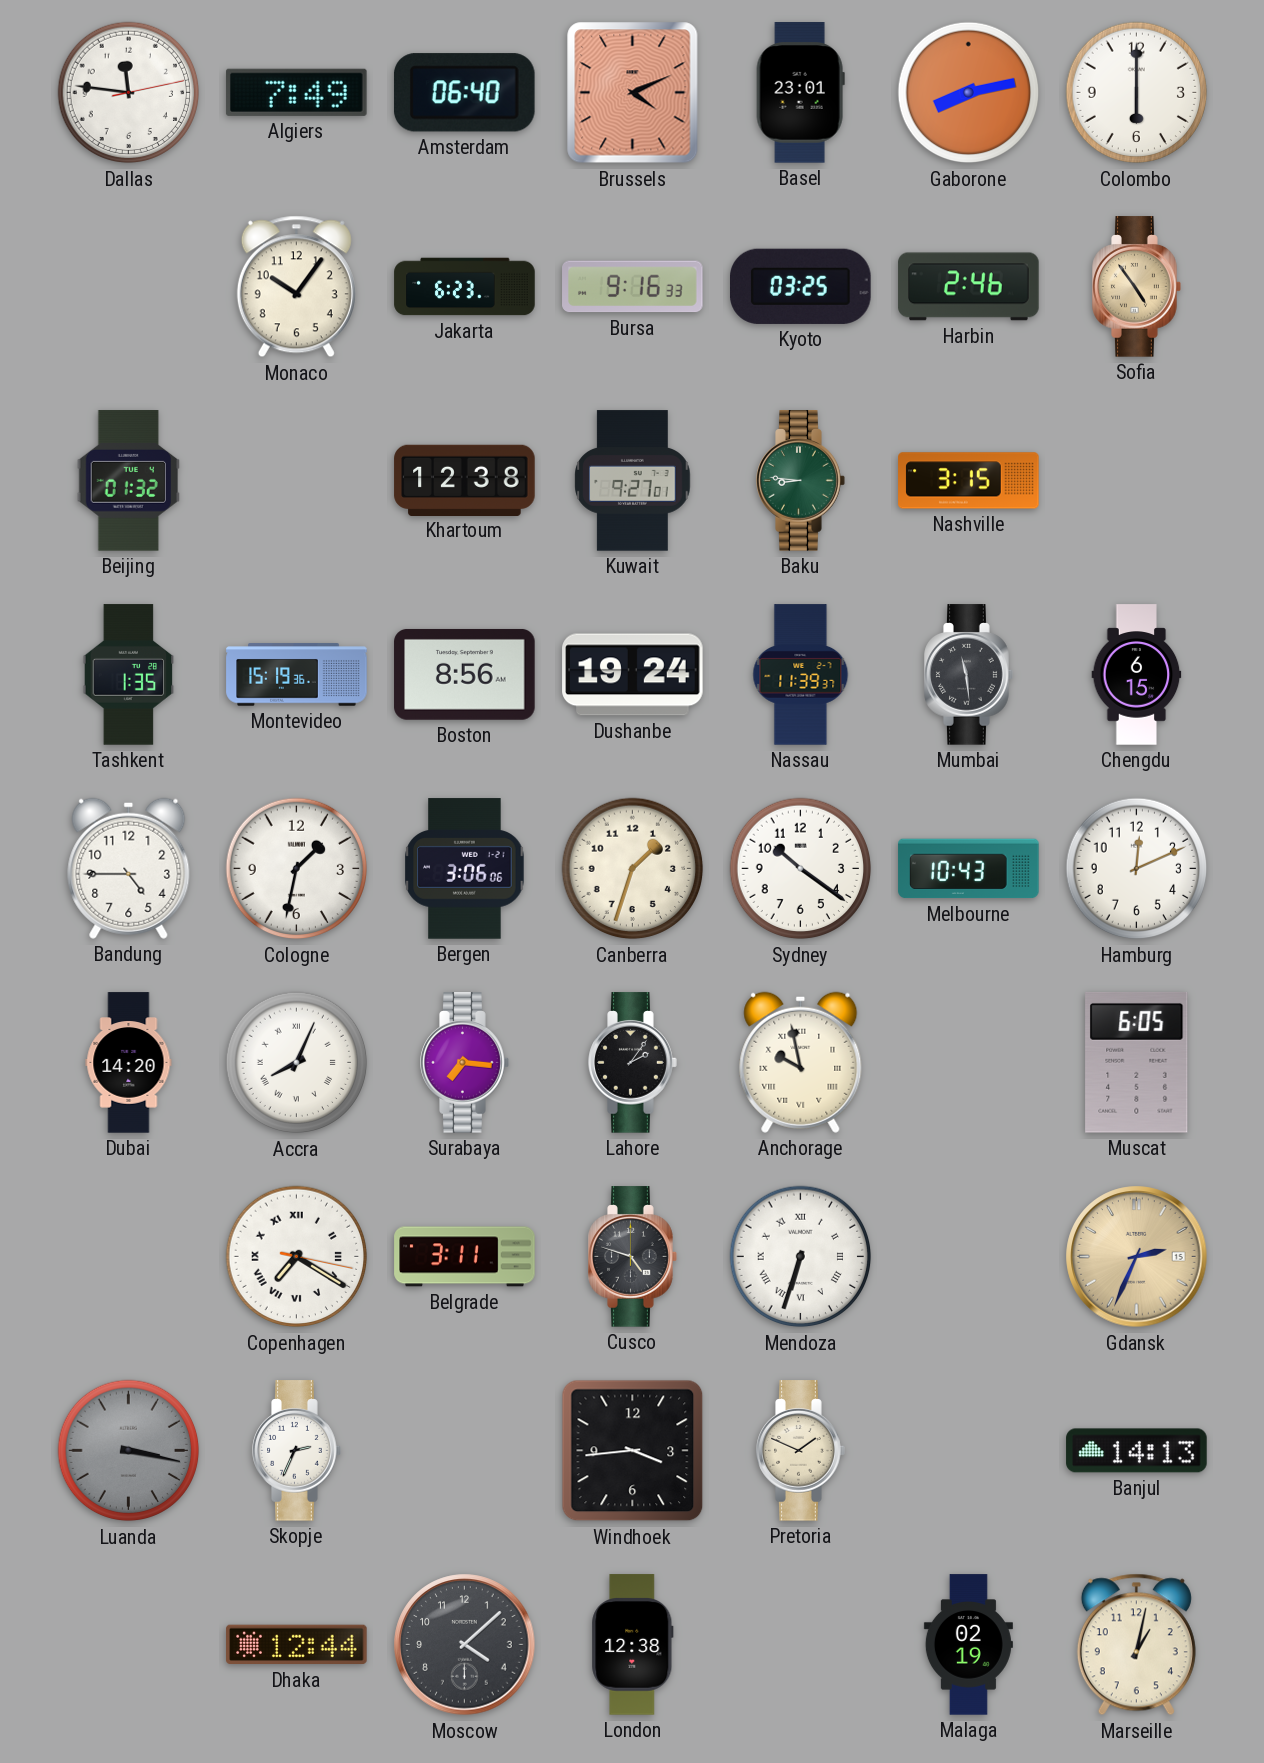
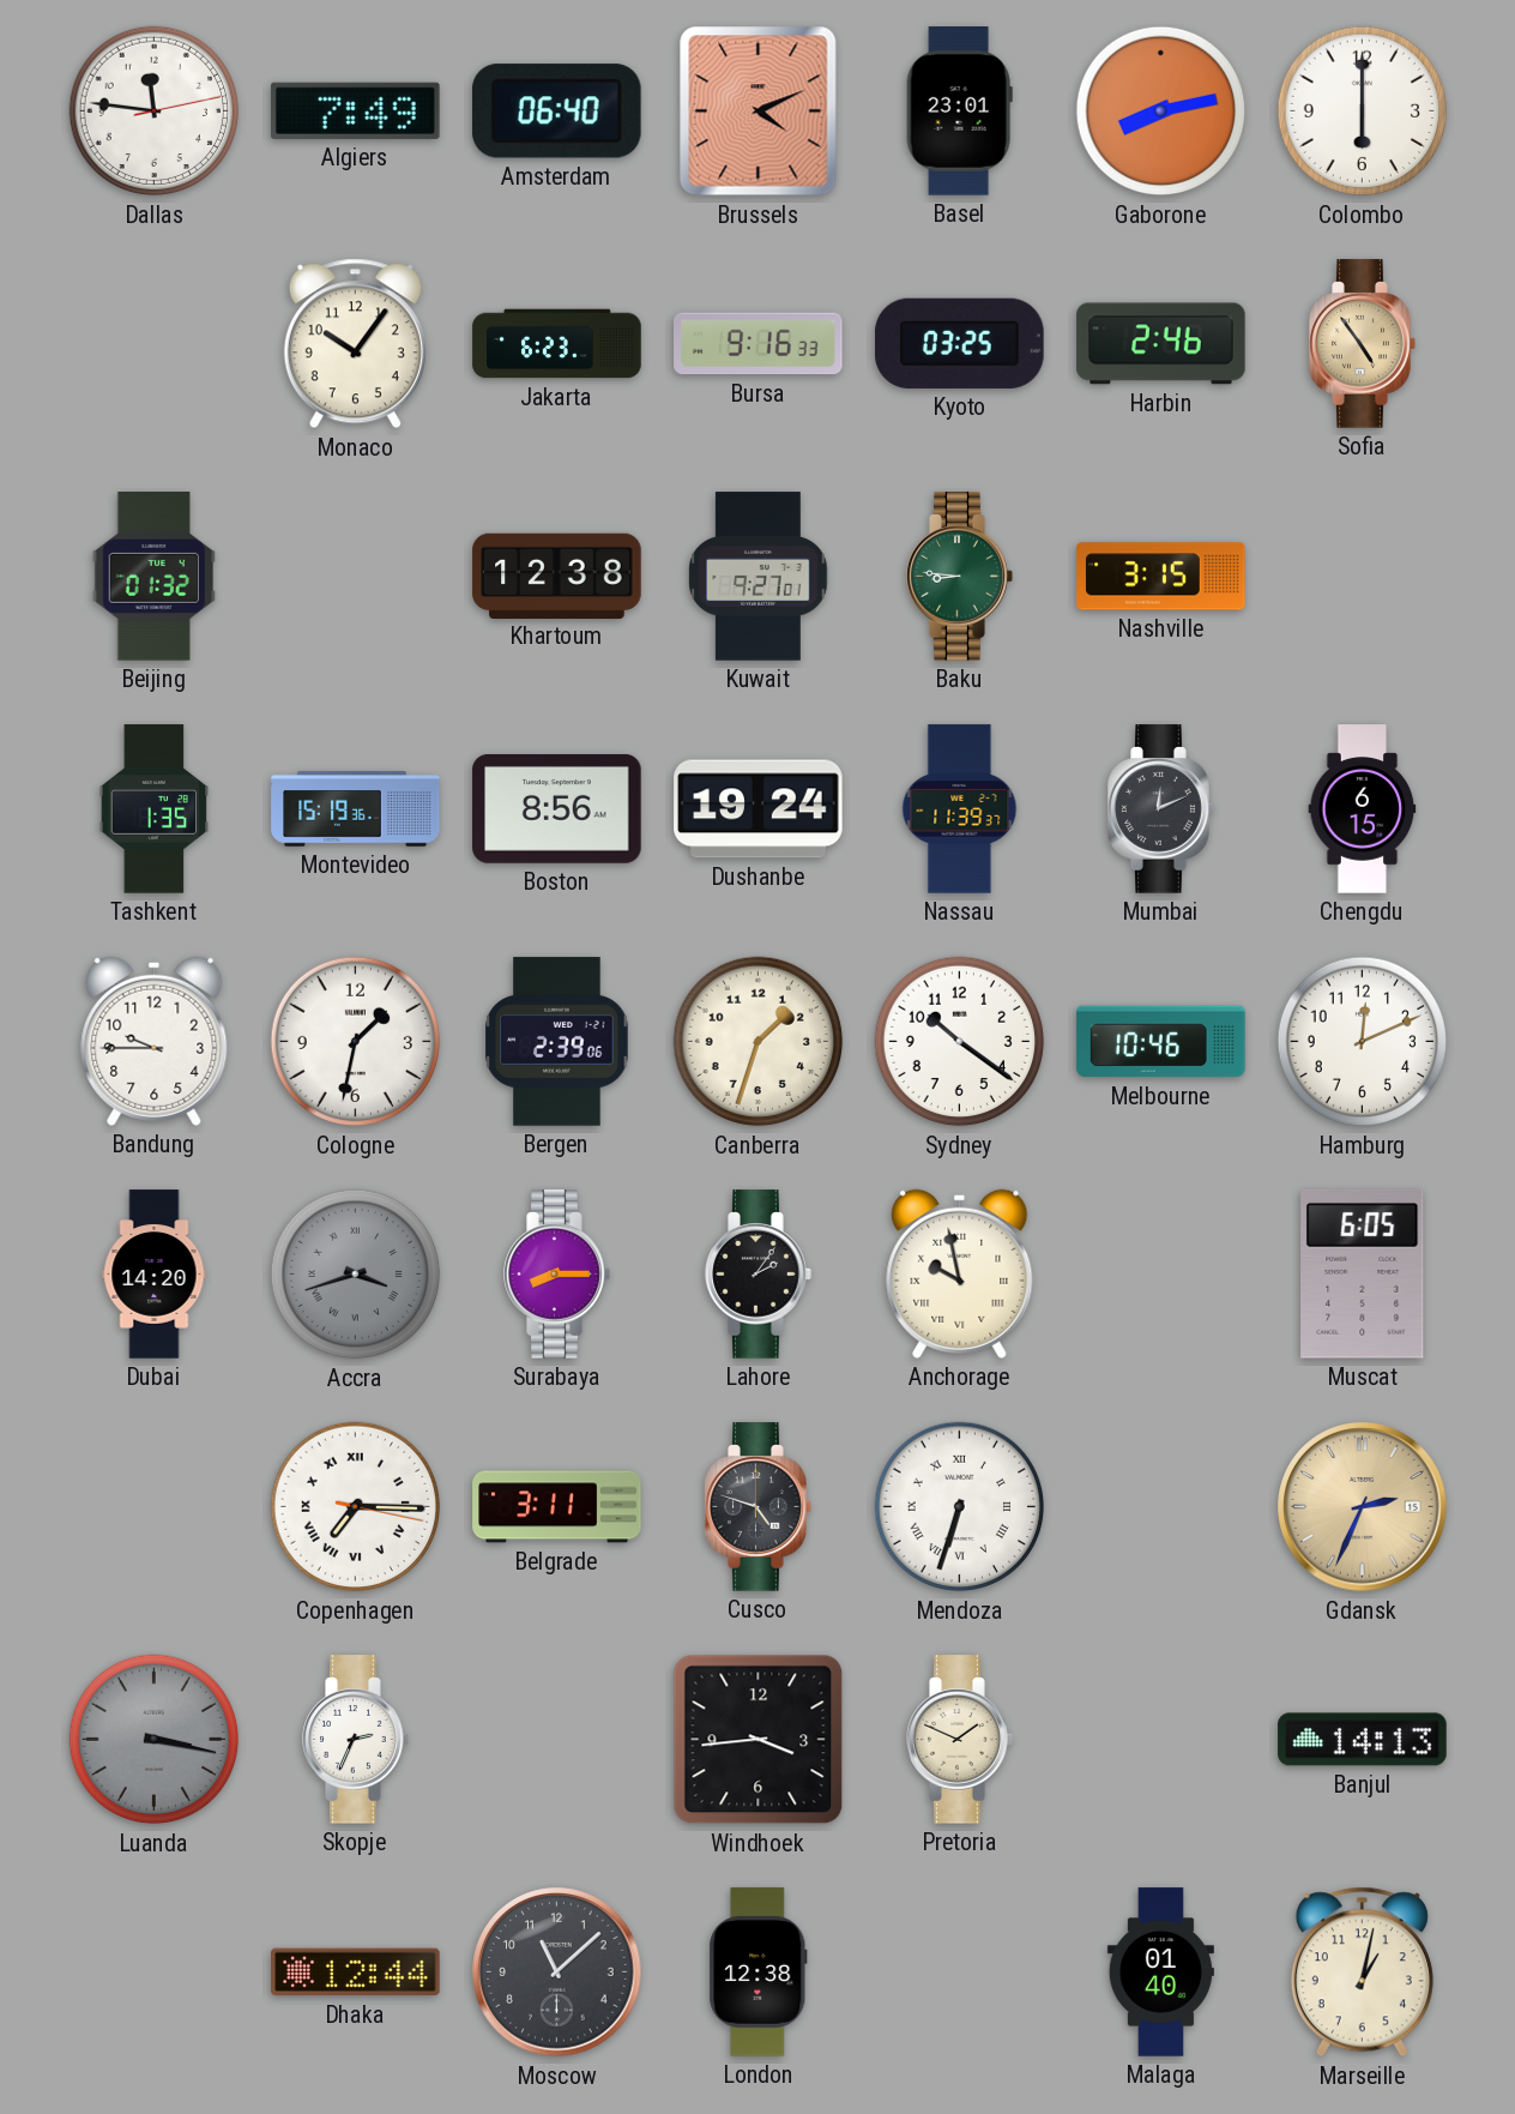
Mumbai: 11:29 -> 12:11
Bandung: 4:45 -> 9:45
Bergen: 3:06 -> 2:39
Melbourne: 10:43 -> 10:46
Accra: 8:04 -> 3:42
Accra dial: white -> grey
Surabaya: 7:16 -> 8:15
Copenhagen: 7:20 -> 7:15
Moscow: 4:08 -> 11:08
Malaga: 02:19 -> 01:40
